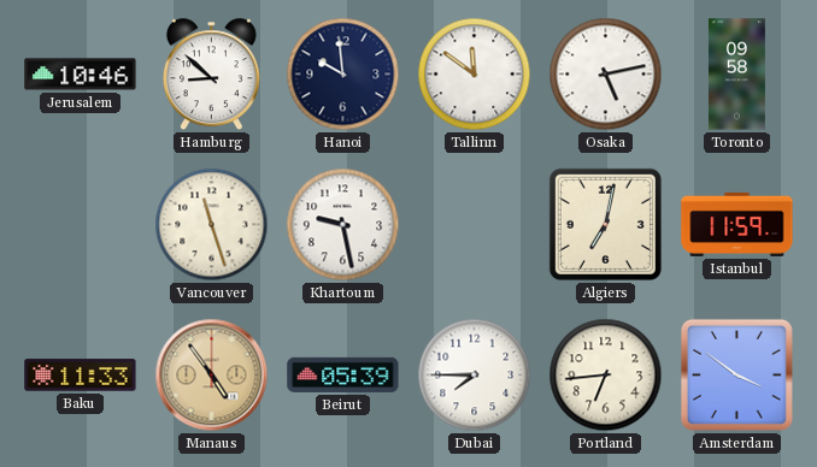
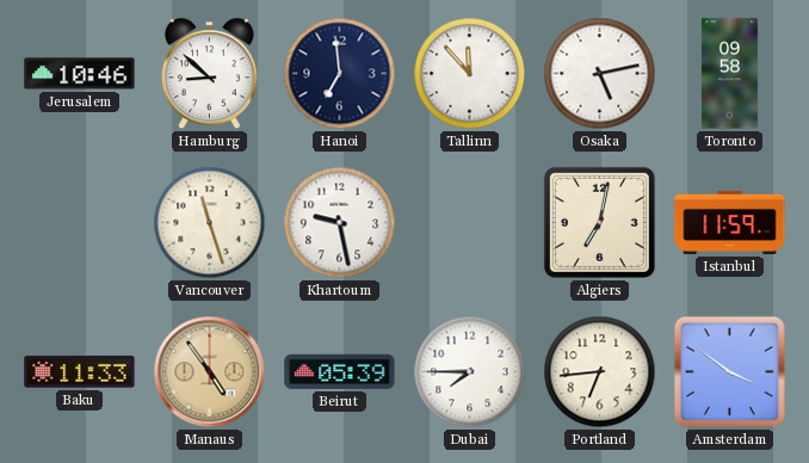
Hanoi: 9:59 -> 6:59
Tallinn: 11:51 -> 11:53
